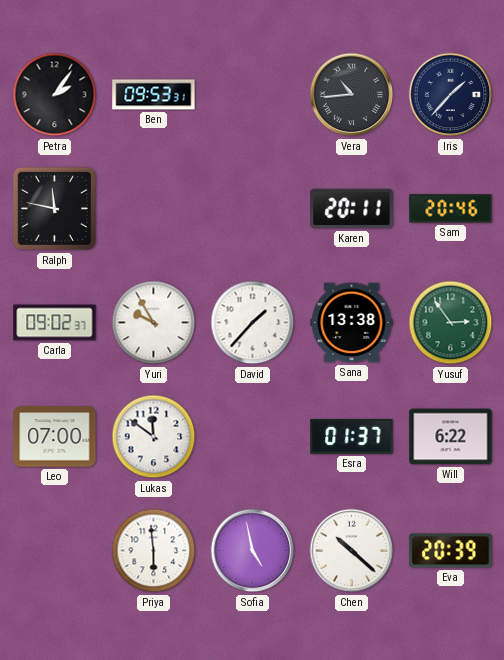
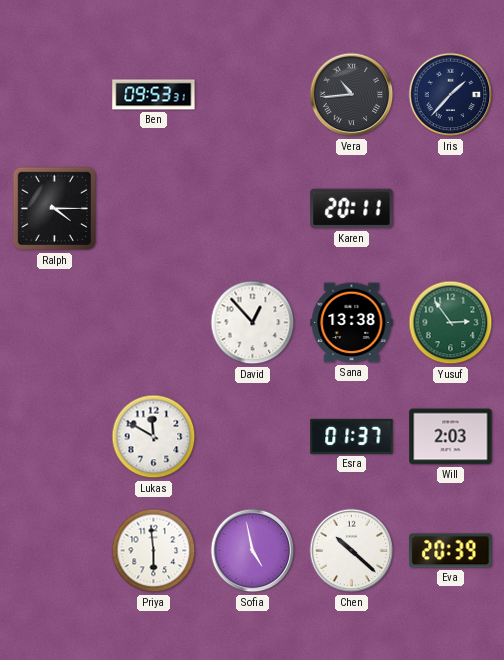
Petra: 2:06 -> none
Ralph: 11:47 -> 4:15
Sam: 20:46 -> none
Carla: 09:02 -> none
Yuri: 9:55 -> none
David: 1:37 -> 12:53
Leo: 07:00 -> none
Lukas: 11:51 -> 11:50
Will: 6:22 -> 2:03
